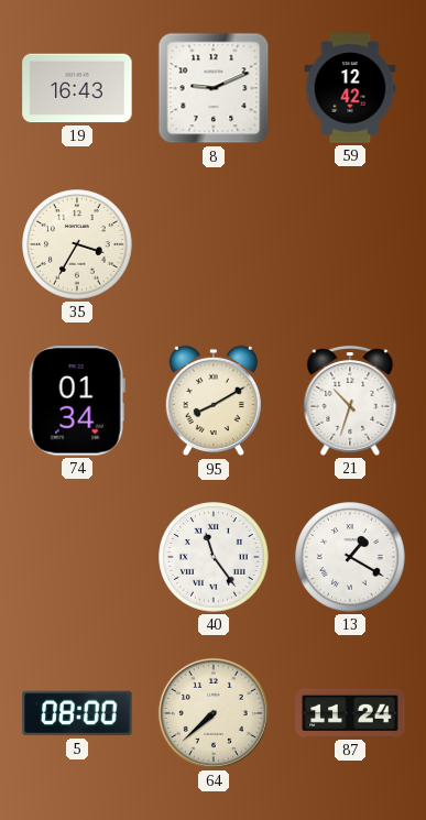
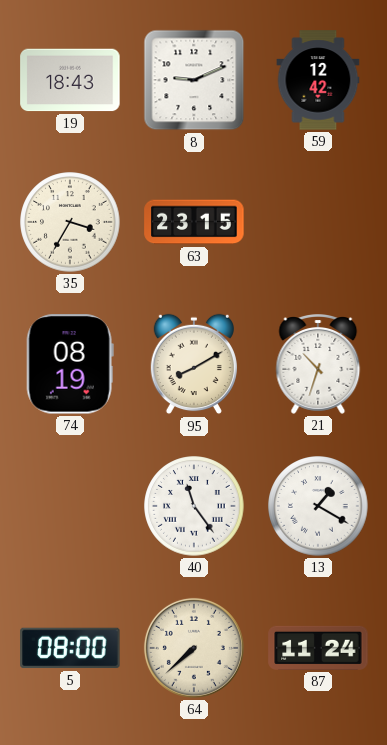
19: 16:43 -> 18:43
63: none -> 23:15
74: 01:34 -> 08:19
